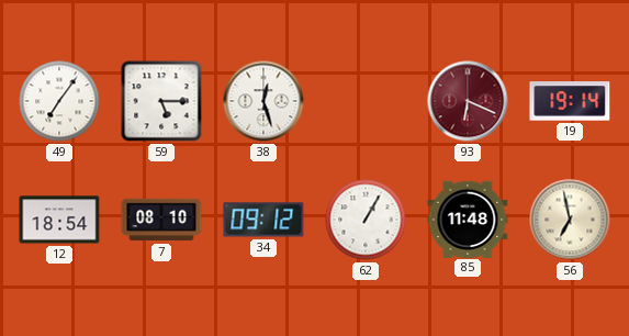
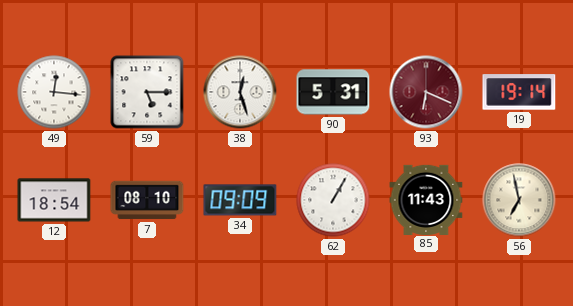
49: 7:06 -> 12:16
90: none -> 5:31
34: 09:12 -> 09:09
85: 11:48 -> 11:43
